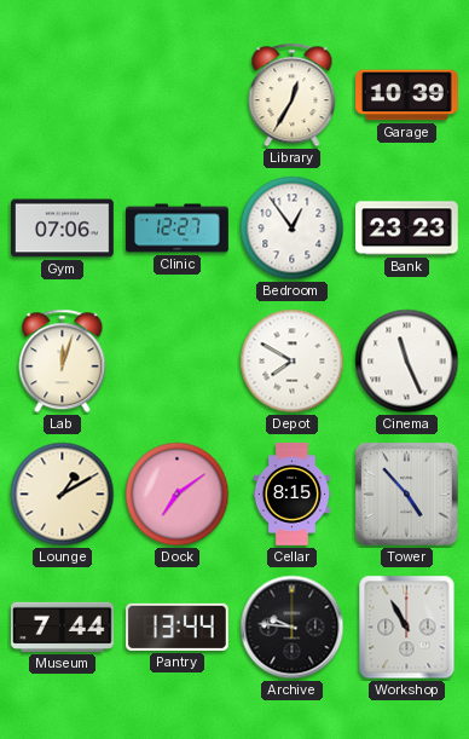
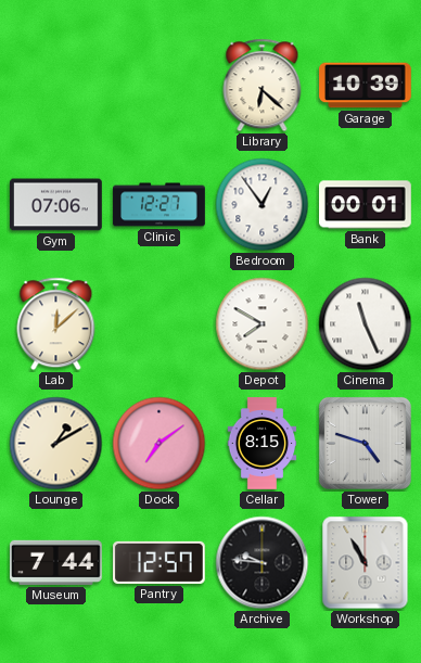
Library: 12:35 -> 6:22
Bank: 23:23 -> 00:01
Lab: 12:03 -> 12:08
Tower: 4:53 -> 4:48
Pantry: 13:44 -> 12:57
